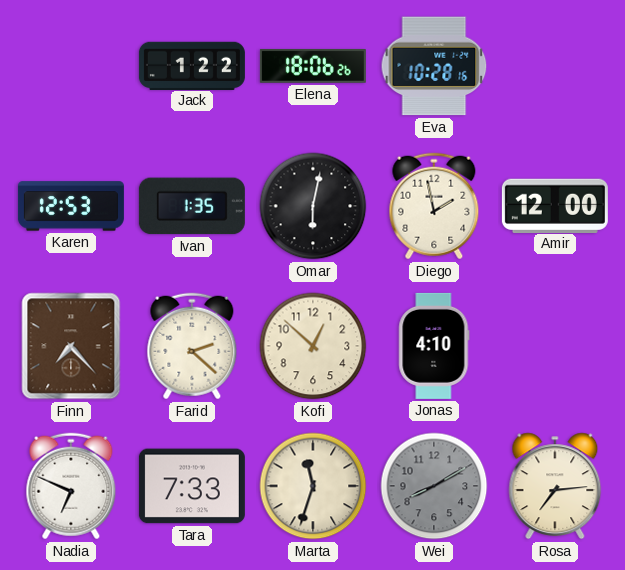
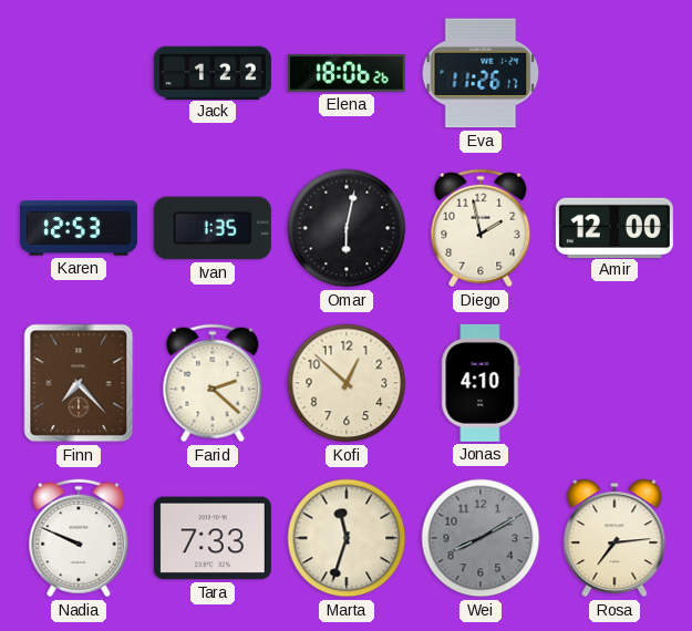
Eva: 10:28 -> 11:26
Nadia: 6:49 -> 9:49
